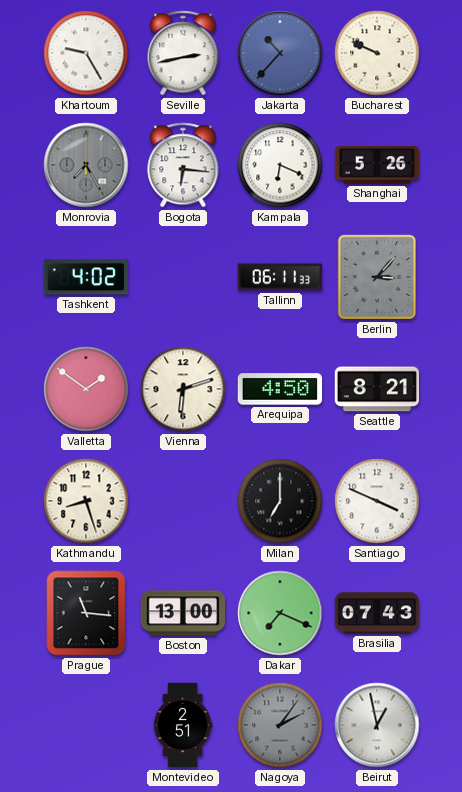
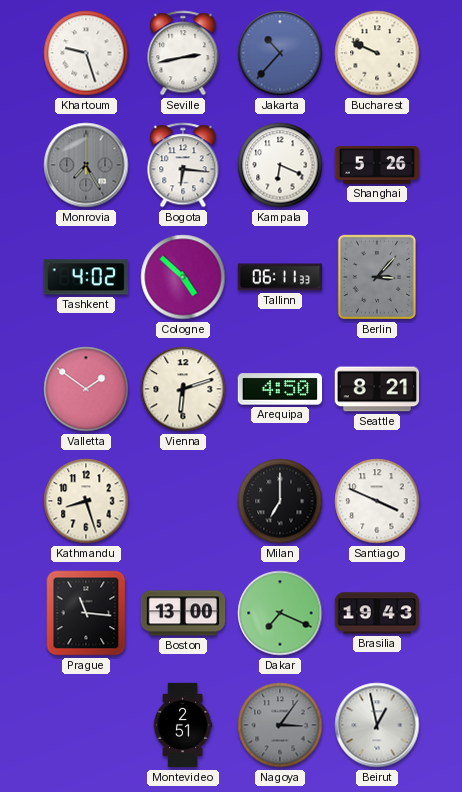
Khartoum: 9:25 -> 9:27
Cologne: none -> 4:52
Brasilia: 07:43 -> 19:43
Nagoya: 2:06 -> 3:06
